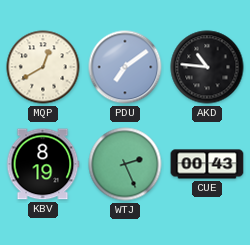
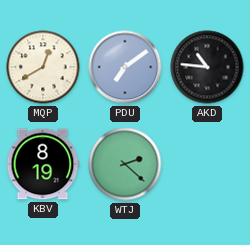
WTJ: 2:26 -> 2:22
CUE: 00:43 -> none
